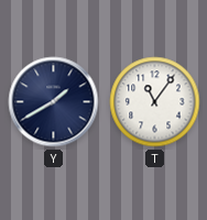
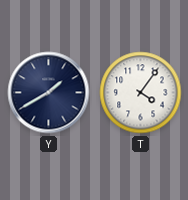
T: 11:06 -> 4:06
